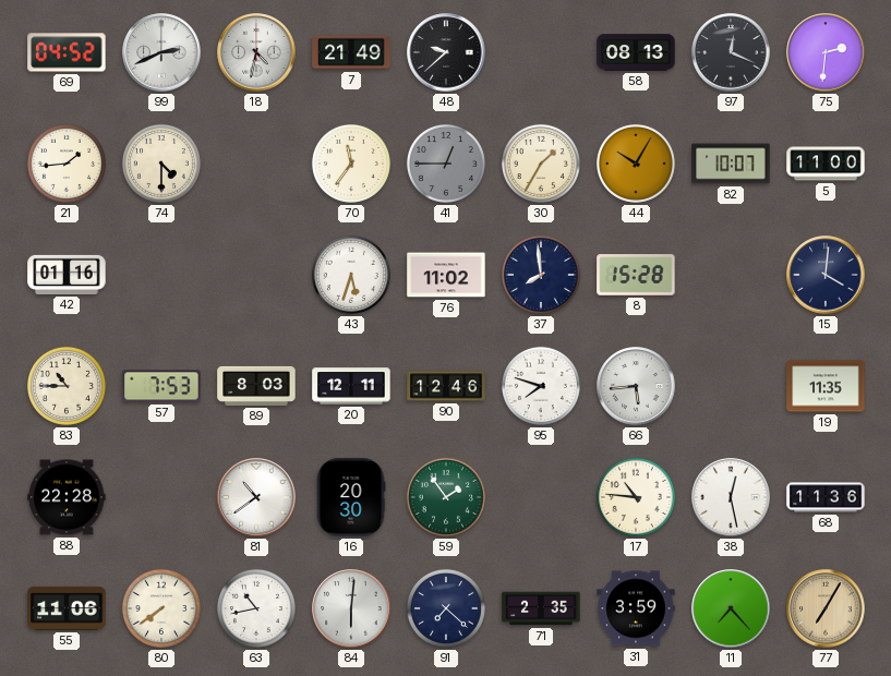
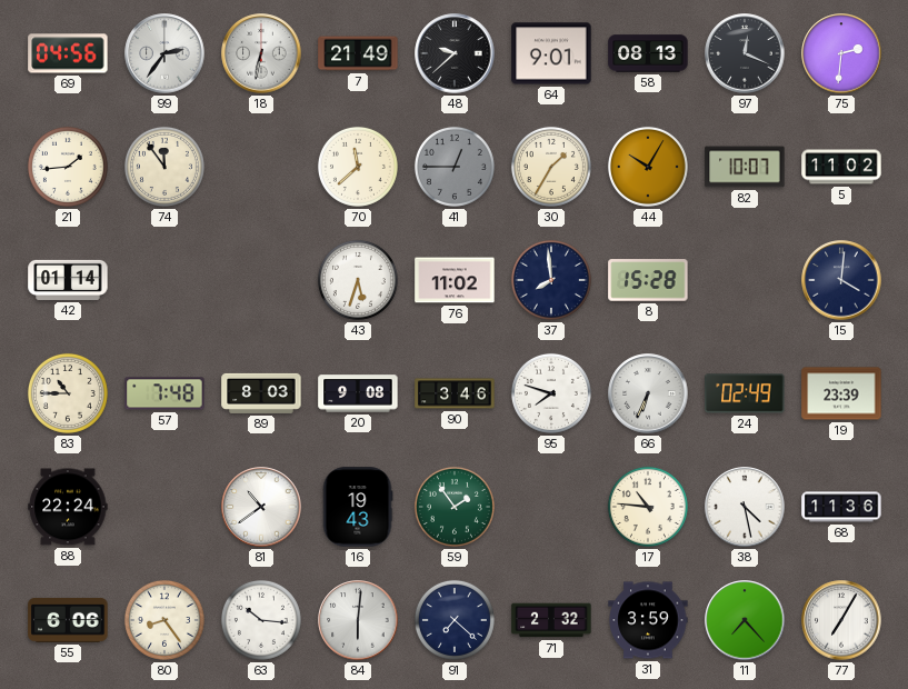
69: 04:52 -> 04:56
99: 2:41 -> 2:36
18: 4:32 -> 6:32
64: none -> 9:01
74: 4:30 -> 11:54
70: 11:36 -> 11:38
5: 11:00 -> 11:02
42: 01:16 -> 01:14
57: 7:53 -> 7:48
20: 12:11 -> 9:08
90: 12:46 -> 3:46
66: 5:44 -> 6:34
24: none -> 02:49
19: 11:35 -> 23:39
88: 22:28 -> 22:24
16: 20:30 -> 19:43
38: 12:28 -> 4:28
55: 11:06 -> 6:06
80: 7:39 -> 8:24
63: 10:43 -> 10:16
71: 2:35 -> 2:32
77 dial: champagne -> white
